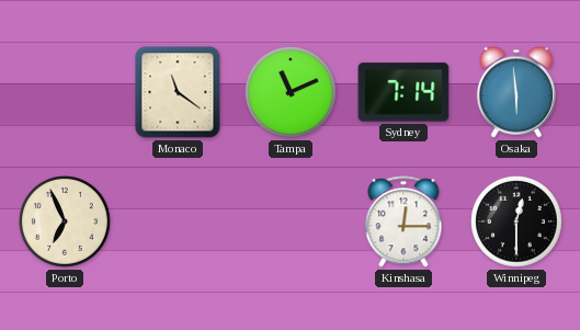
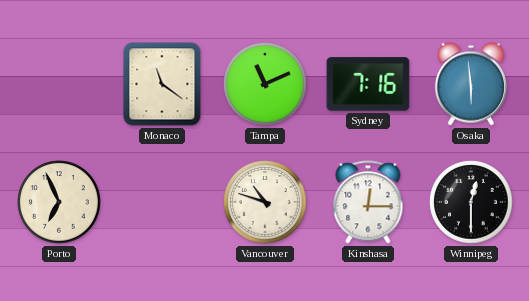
Sydney: 7:14 -> 7:16
Vancouver: none -> 10:48
